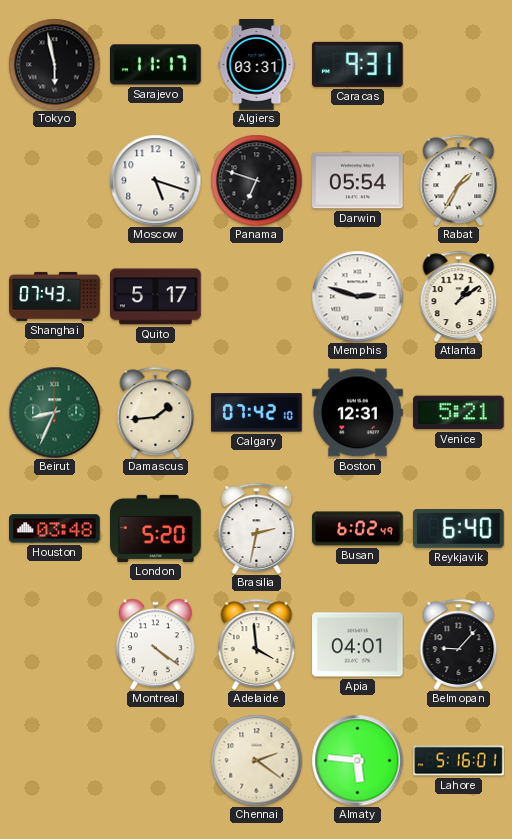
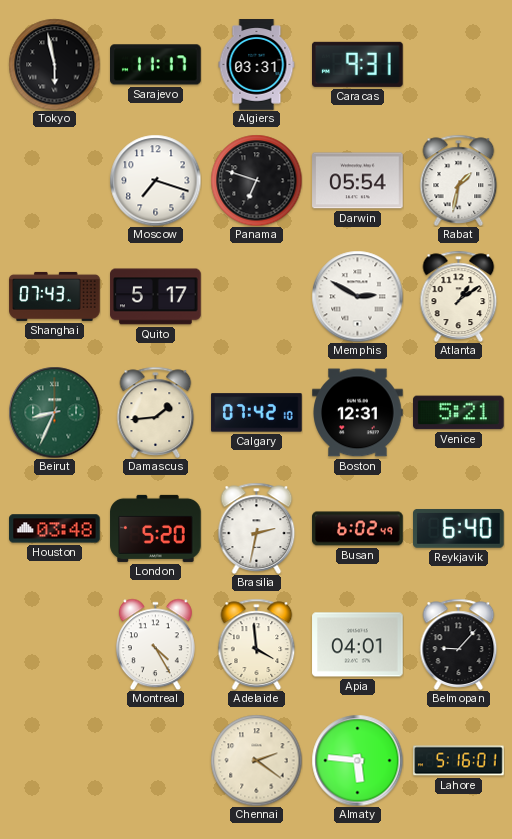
Moscow: 5:18 -> 7:18
Rabat: 1:35 -> 1:32
Memphis: 2:48 -> 2:50
Montreal: 4:21 -> 4:25
